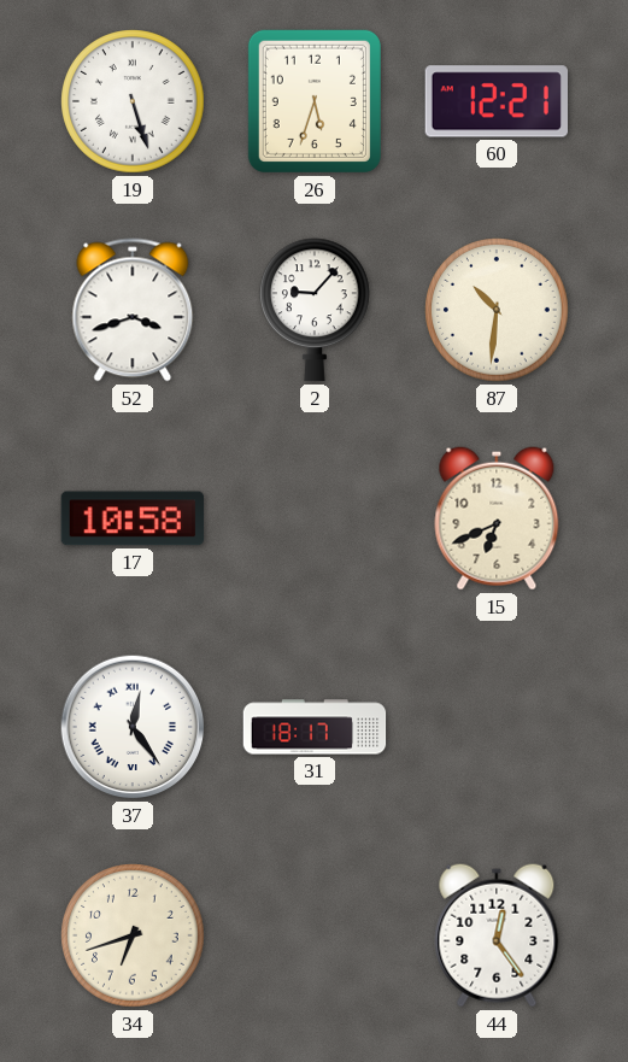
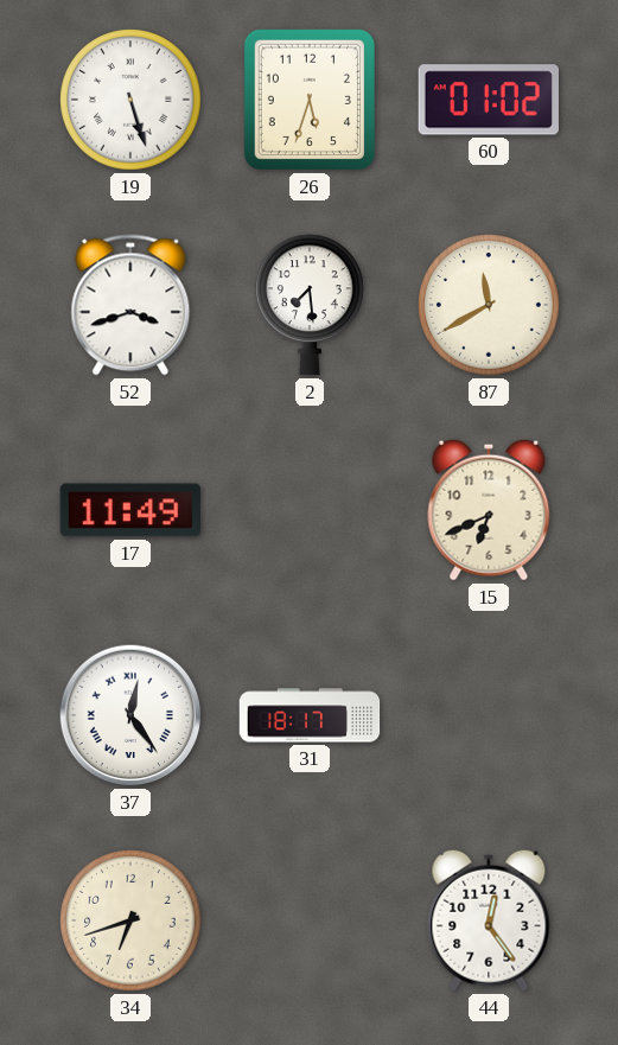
60: 12:21 -> 01:02
2: 9:07 -> 7:29
87: 10:31 -> 11:40
17: 10:58 -> 11:49
